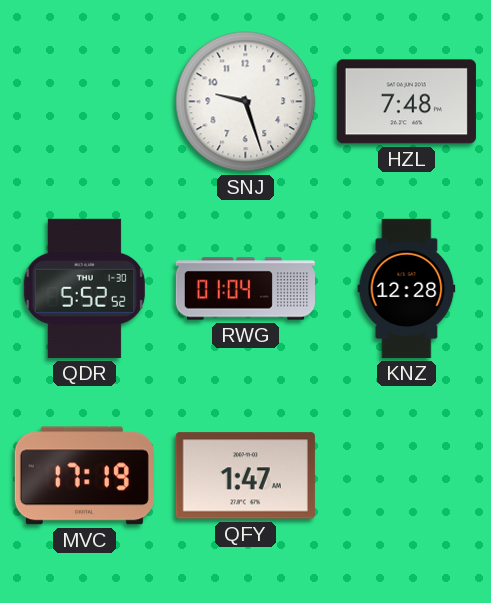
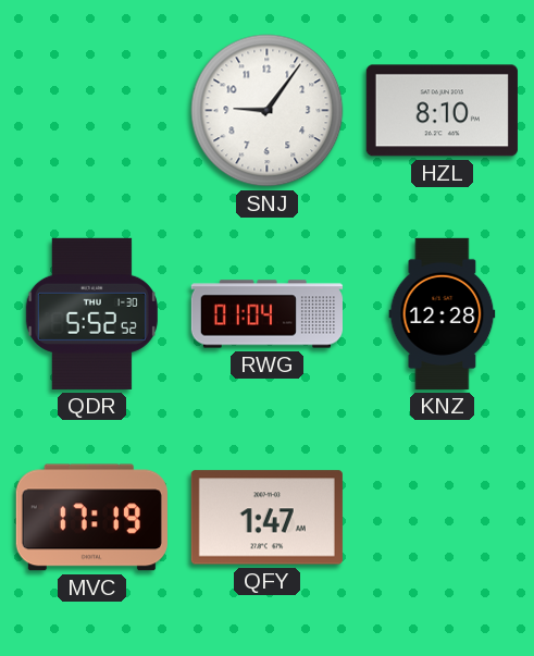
SNJ: 9:27 -> 9:06
HZL: 7:48 -> 8:10
